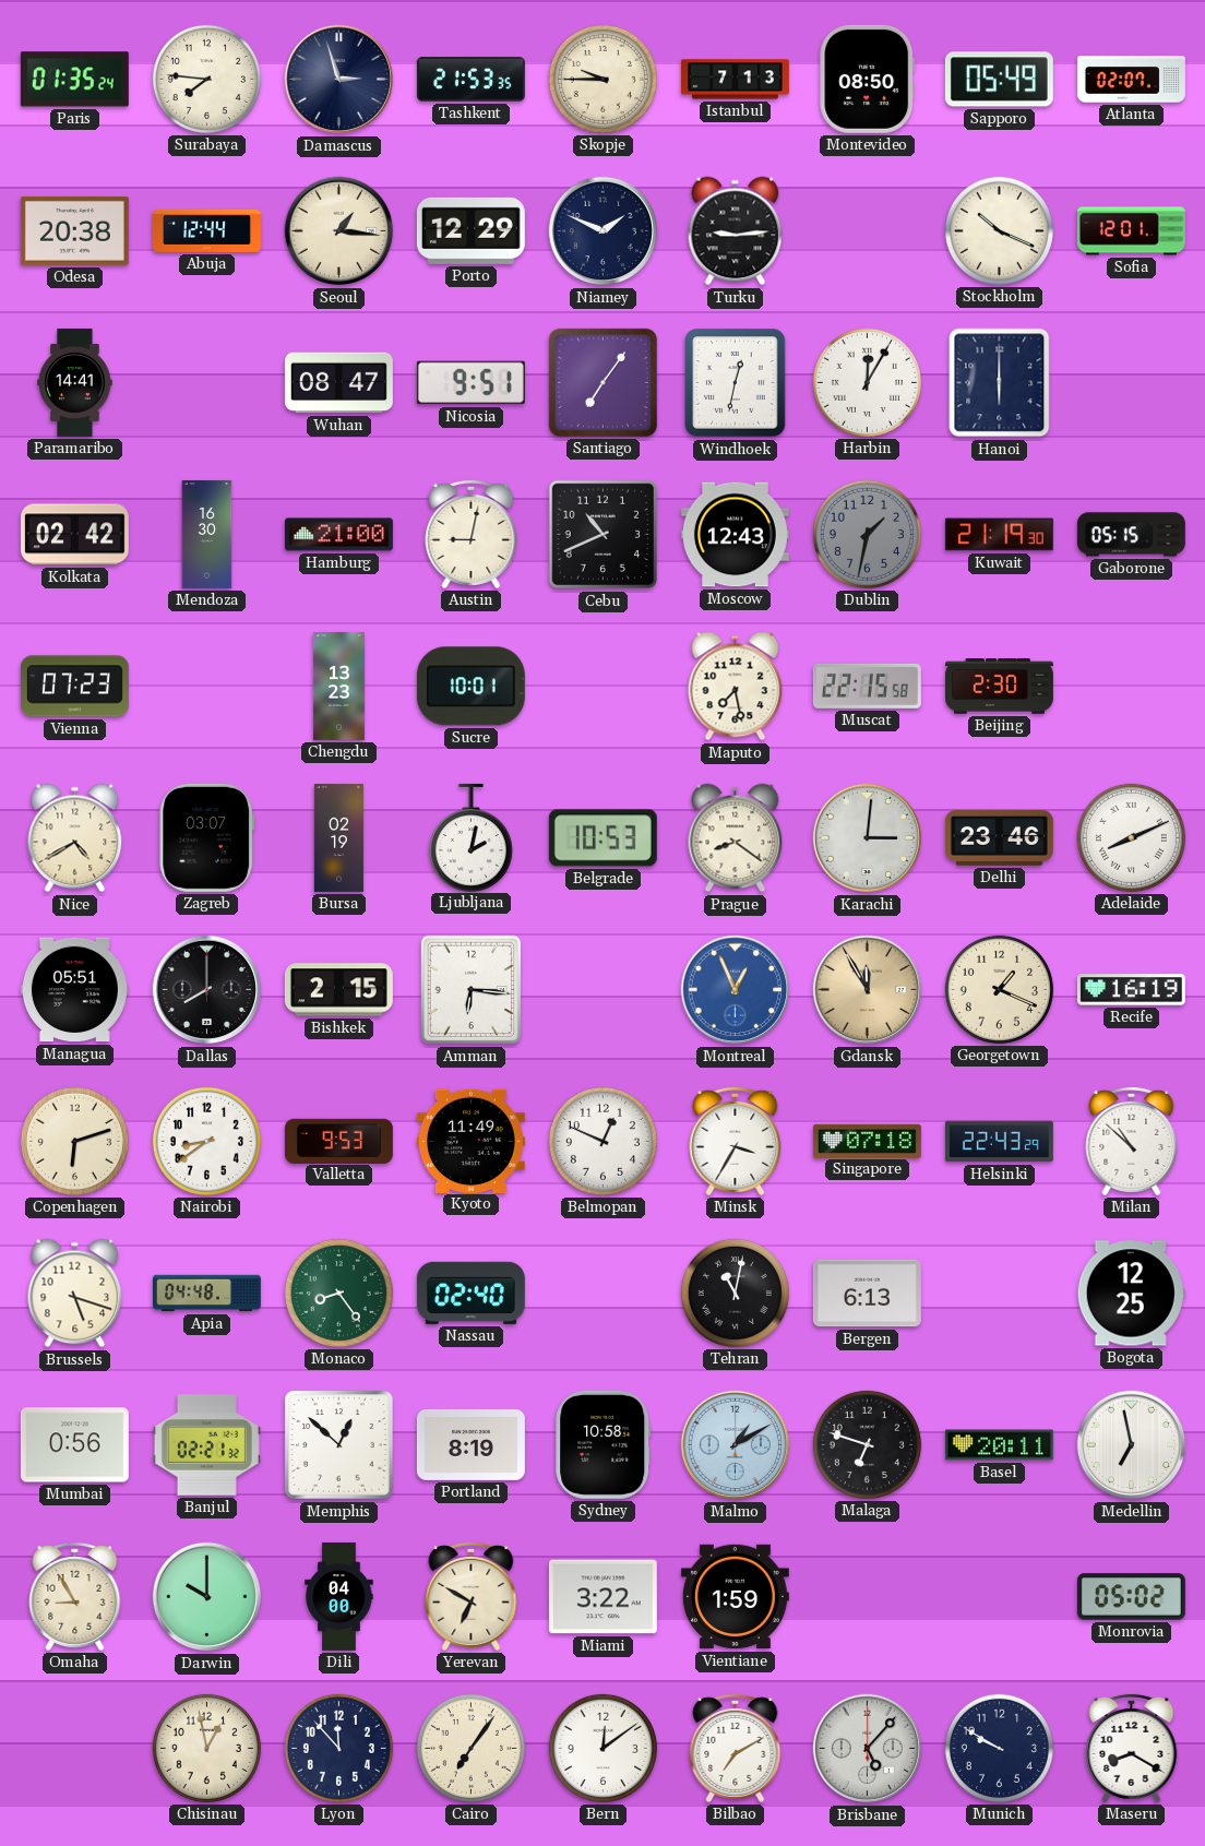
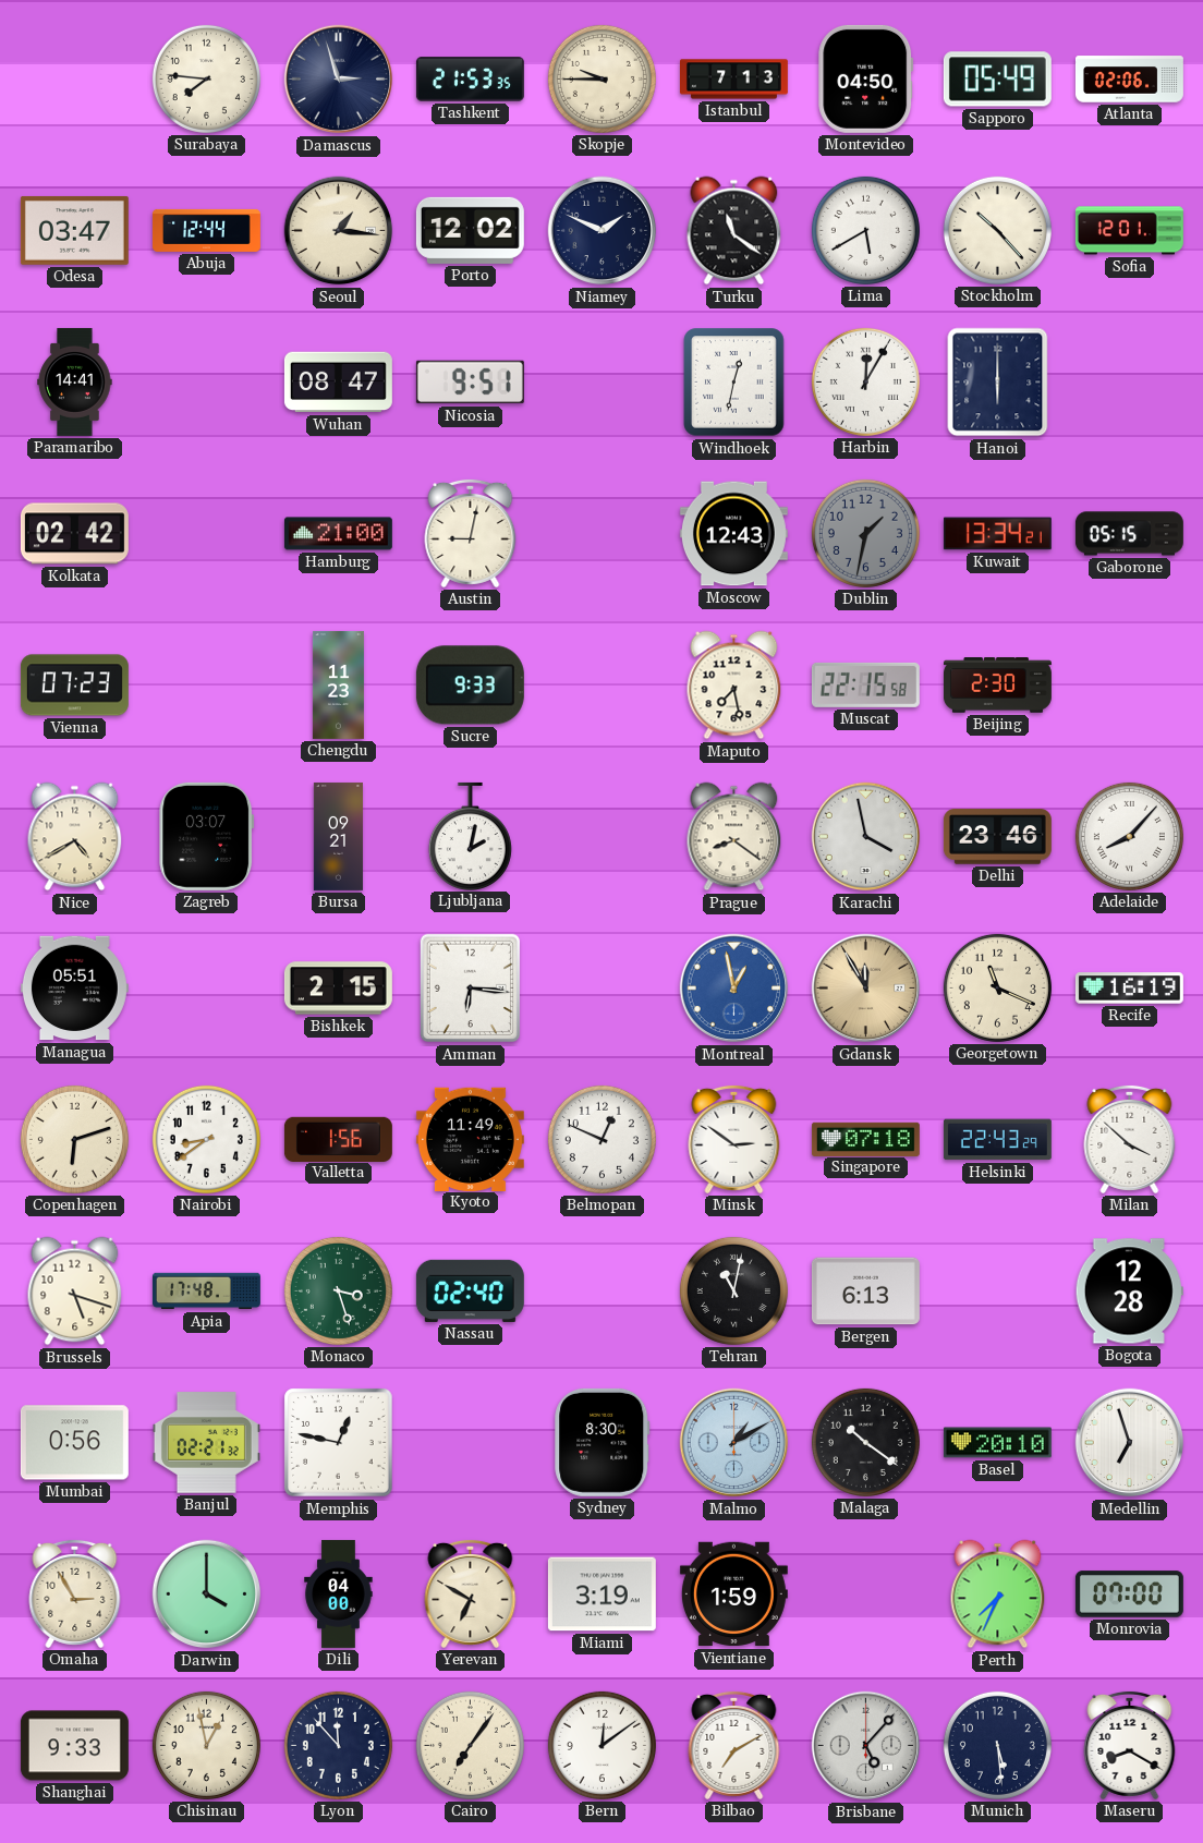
Paris: 01:35 -> none
Montevideo: 08:50 -> 04:50
Atlanta: 02:07 -> 02:06
Odesa: 20:38 -> 03:47
Porto: 12:29 -> 12:02
Turku: 9:14 -> 11:21
Lima: none -> 5:40
Stockholm: 10:19 -> 10:23
Santiago: 7:06 -> none
Mendoza: 16:30 -> none
Cebu: 10:41 -> none
Kuwait: 21:19 -> 13:34
Chengdu: 13:23 -> 11:23
Sucre: 10:01 -> 9:33
Bursa: 02:19 -> 09:21
Belgrade: 10:53 -> none
Karachi: 3:01 -> 3:58
Adelaide: 8:11 -> 8:07
Dallas: 8:00 -> none
Montreal: 12:56 -> 12:58
Georgetown: 1:19 -> 11:19
Valletta: 9:53 -> 1:56
Minsk: 3:35 -> 2:51
Milan: 10:52 -> 3:52
Apia: 04:48 -> 17:48
Monaco: 8:24 -> 3:27
Bogota: 12:25 -> 12:28
Memphis: 12:52 -> 12:47
Portland: 8:19 -> none
Sydney: 10:58 -> 8:30
Malaga: 6:48 -> 10:21
Basel: 20:11 -> 20:10
Medellin: 6:58 -> 6:57
Omaha: 8:55 -> 2:55
Darwin: 10:00 -> 4:00
Miami: 3:22 -> 3:19
Perth: none -> 7:34
Monrovia: 05:02 -> 07:00
Shanghai: none -> 9:33
Munich: 9:50 -> 5:29
